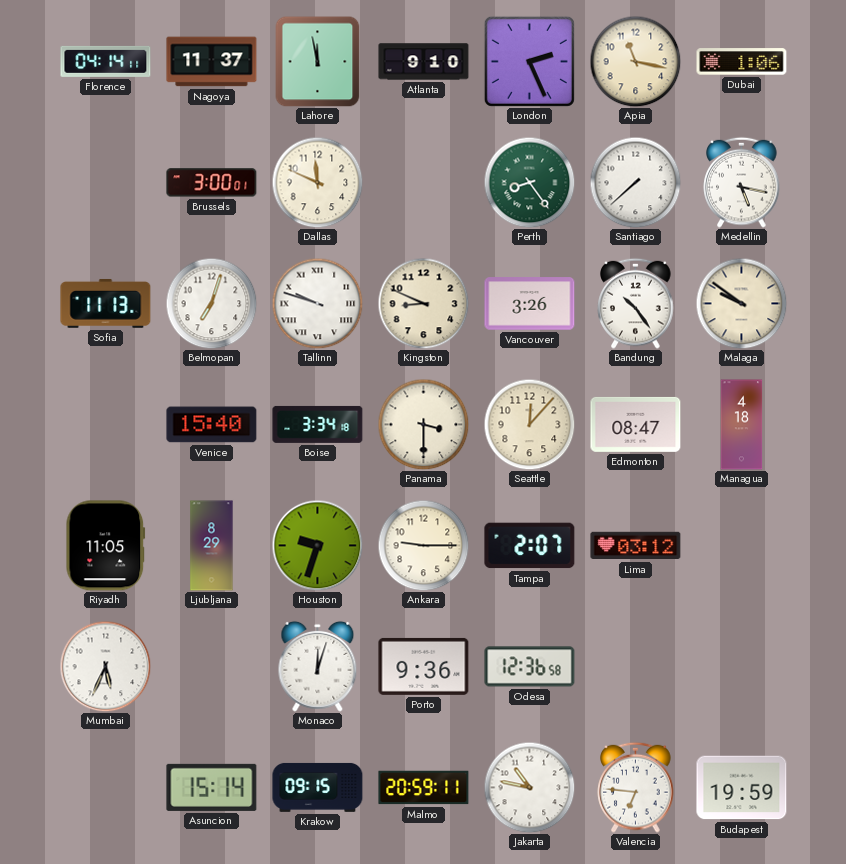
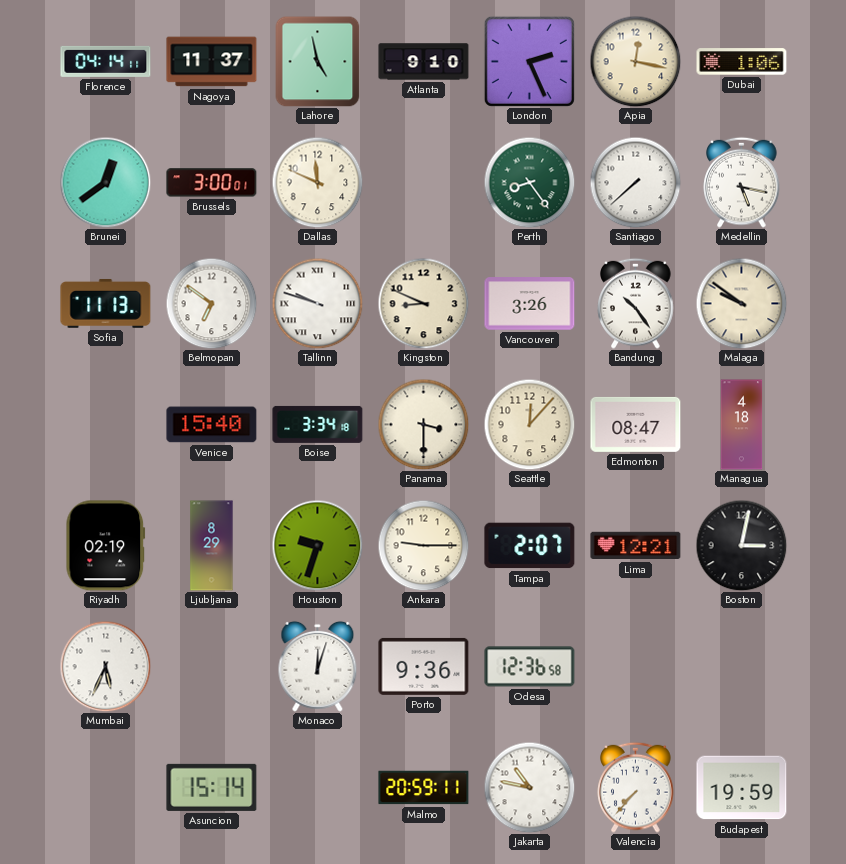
Lahore: 11:58 -> 4:58
Apia: 11:17 -> 12:17
Brunei: none -> 12:39
Belmopan: 7:03 -> 6:51
Riyadh: 11:05 -> 02:19
Lima: 03:12 -> 12:21
Boston: none -> 3:02
Krakow: 09:15 -> none
Valencia: 6:46 -> 7:37
